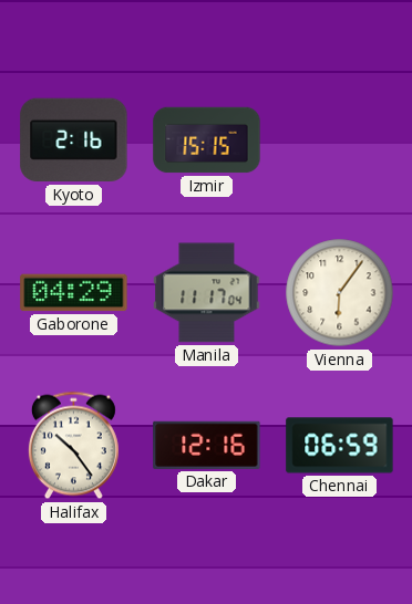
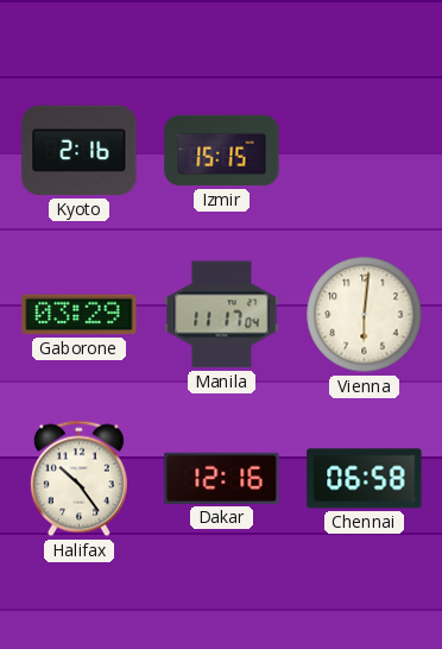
Gaborone: 04:29 -> 03:29
Vienna: 6:06 -> 6:01
Chennai: 06:59 -> 06:58
